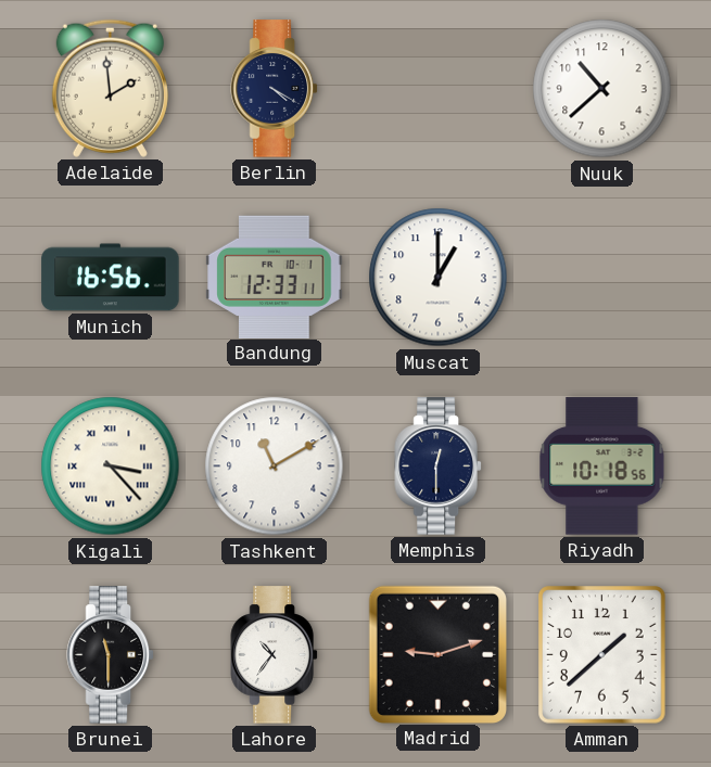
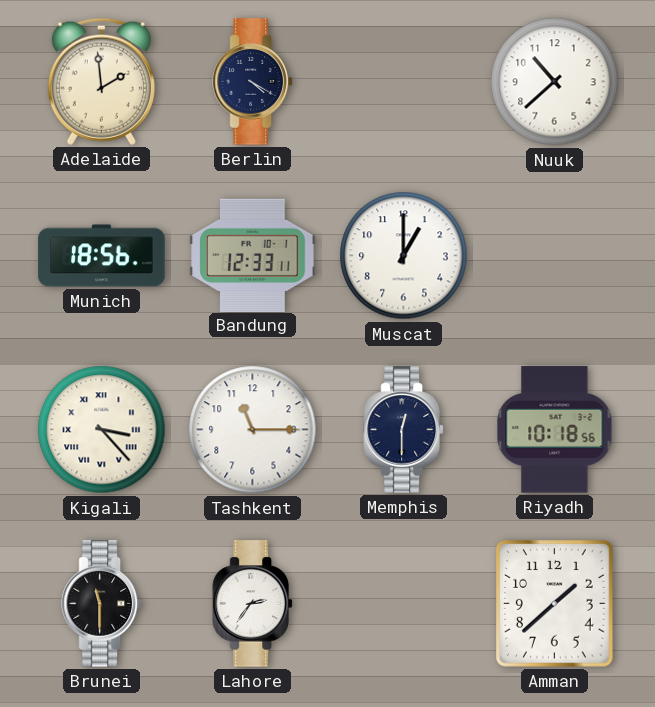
Munich: 16:56 -> 18:56
Tashkent: 11:10 -> 11:15
Lahore: 10:36 -> 2:36
Madrid: 9:12 -> none
